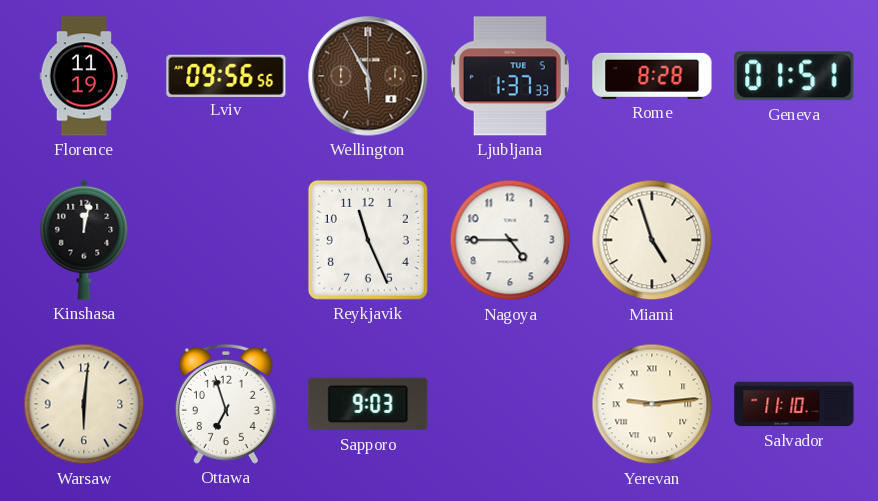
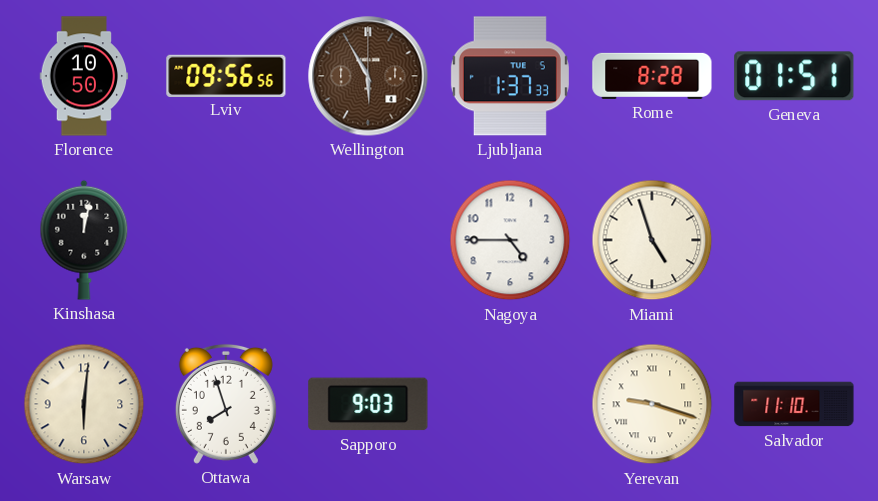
Florence: 11:19 -> 10:50
Reykjavik: 11:26 -> none
Ottawa: 6:57 -> 7:57
Yerevan: 9:14 -> 9:18
